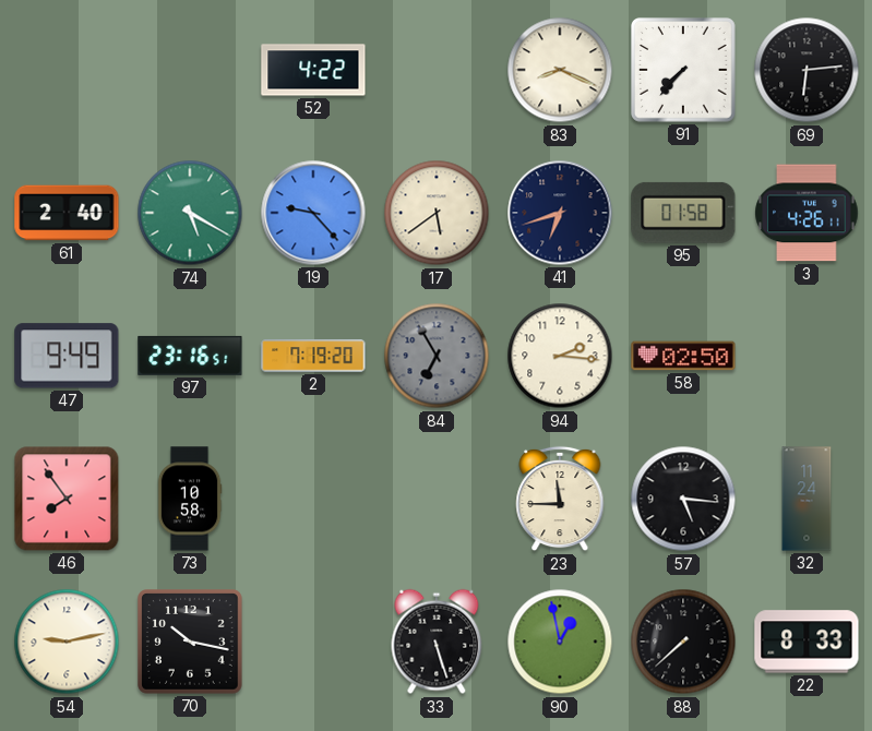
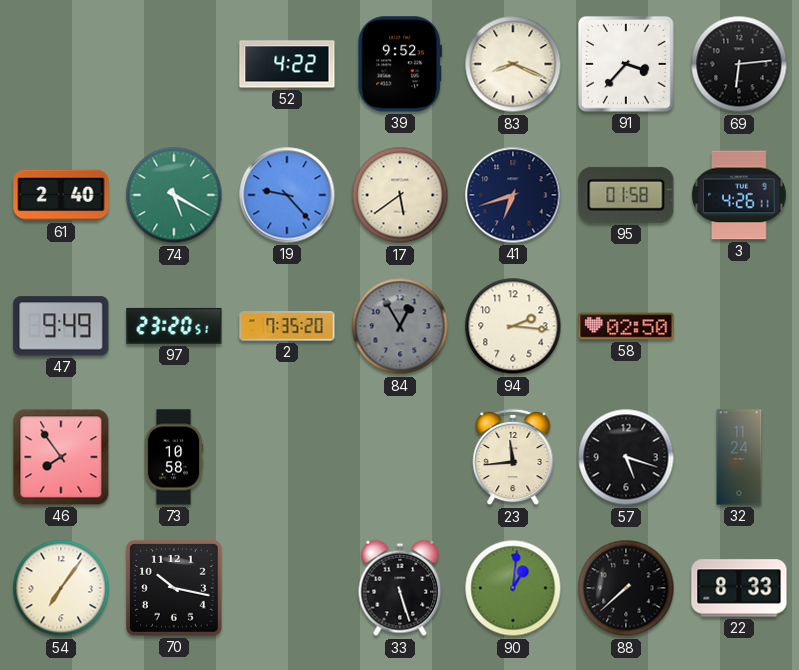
39: none -> 9:52
91: 7:37 -> 3:37
97: 23:16 -> 23:20
2: 7:19 -> 7:35
84: 6:55 -> 12:55
23: 11:45 -> 11:44
57: 5:16 -> 5:18
54: 9:13 -> 7:06
90: 12:58 -> 1:01
